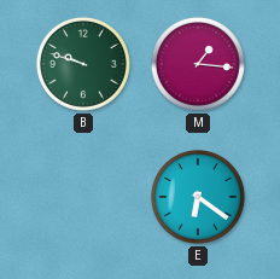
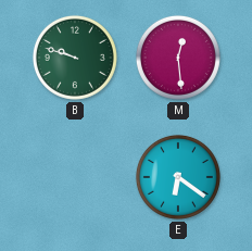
M: 1:16 -> 12:29
